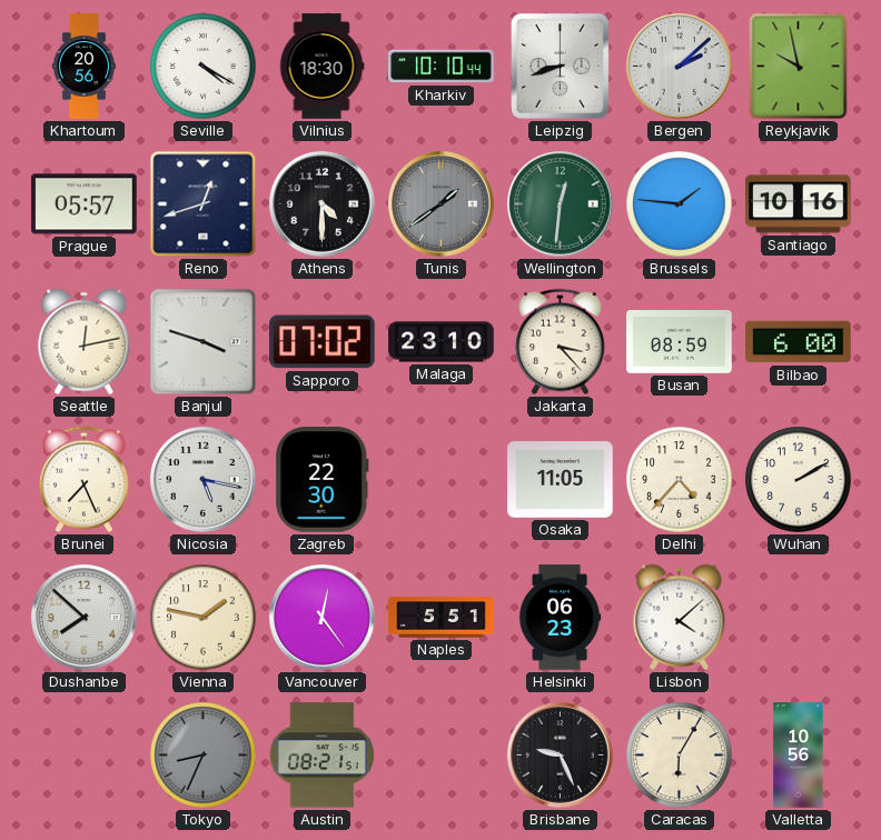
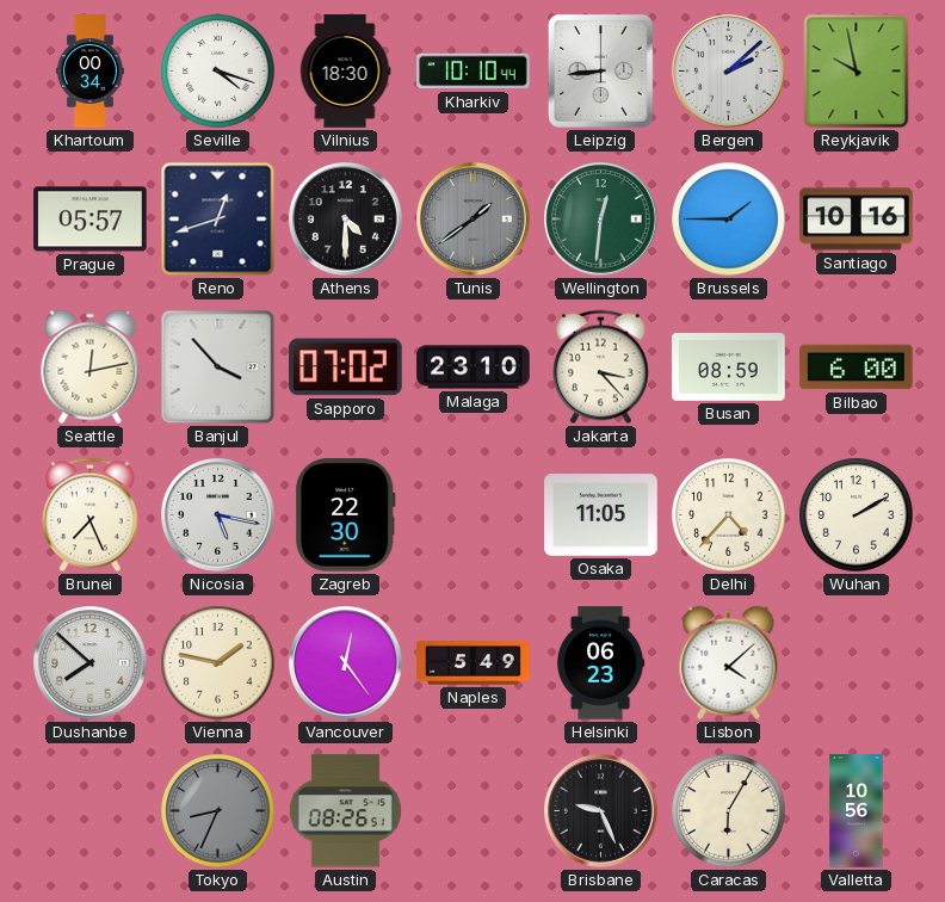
Khartoum: 20:56 -> 00:34
Seville: 4:20 -> 4:18
Leipzig: 8:42 -> 8:44
Brussels: 1:46 -> 1:45
Banjul: 3:48 -> 3:53
Naples: 5:51 -> 5:49
Austin: 08:21 -> 08:26
